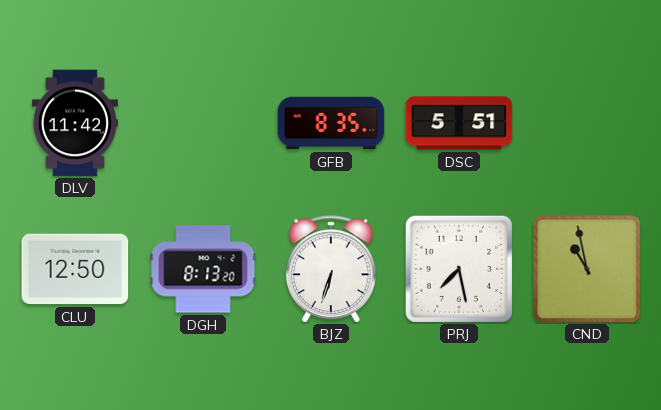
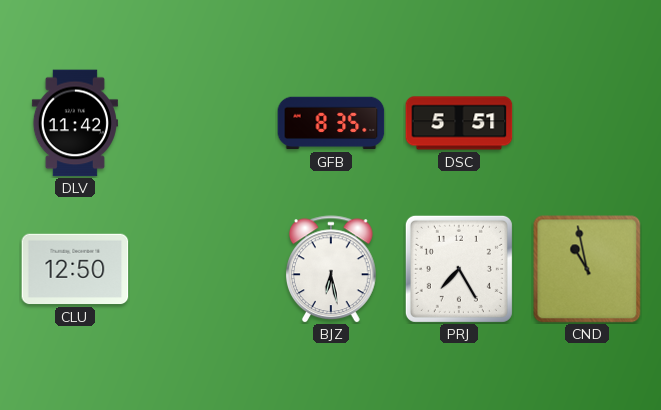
DGH: 8:13 -> none
BJZ: 6:33 -> 6:28
PRJ: 7:28 -> 7:25
